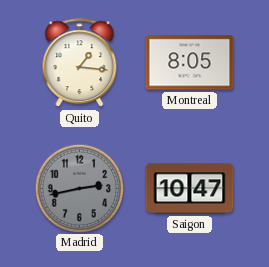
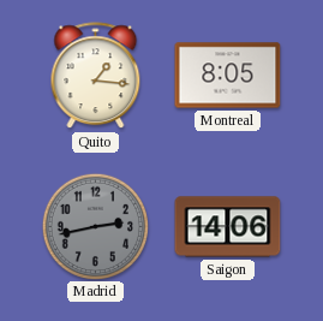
Saigon: 10:47 -> 14:06
